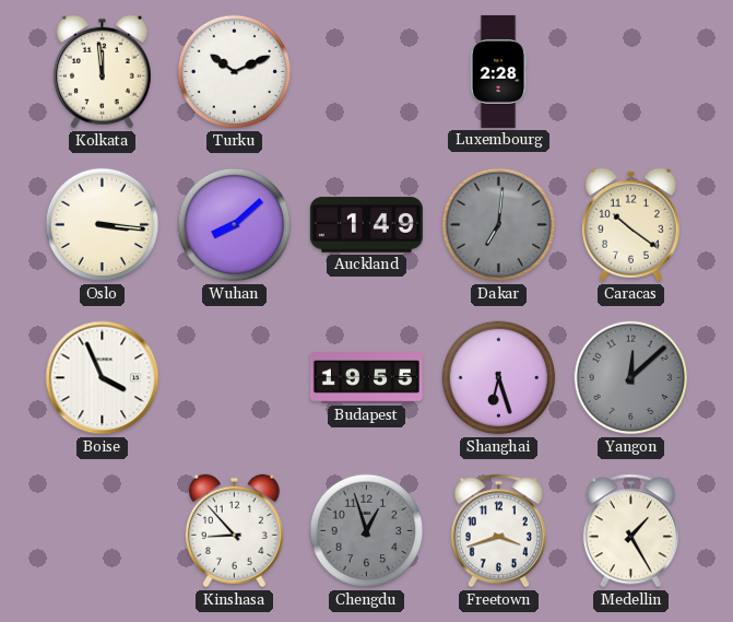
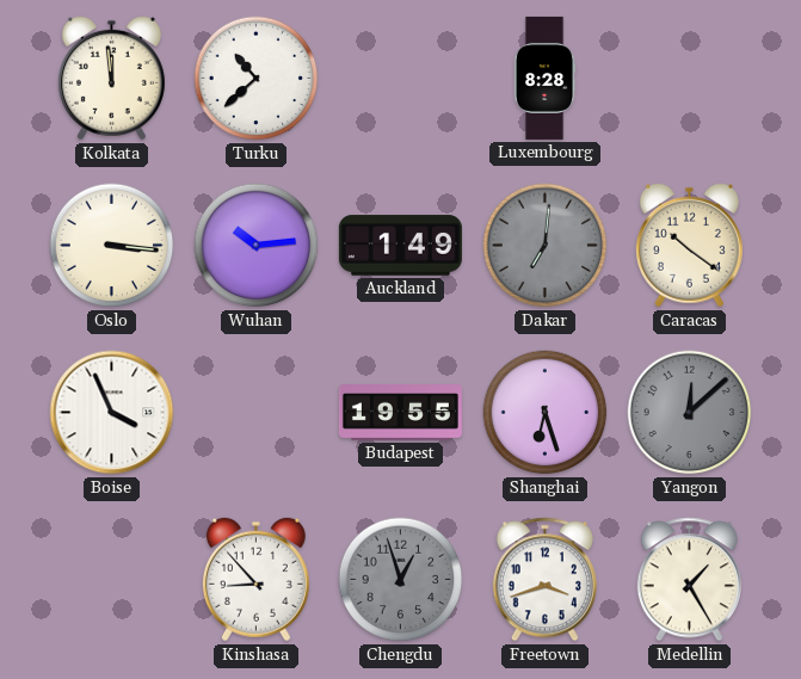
Turku: 10:11 -> 10:38
Luxembourg: 2:28 -> 8:28
Wuhan: 8:08 -> 10:14
